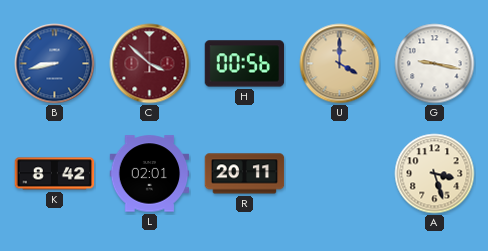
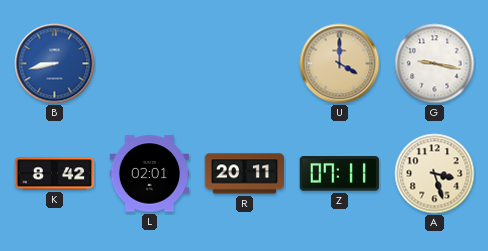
C: 3:52 -> none
H: 00:56 -> none
Z: none -> 07:11
